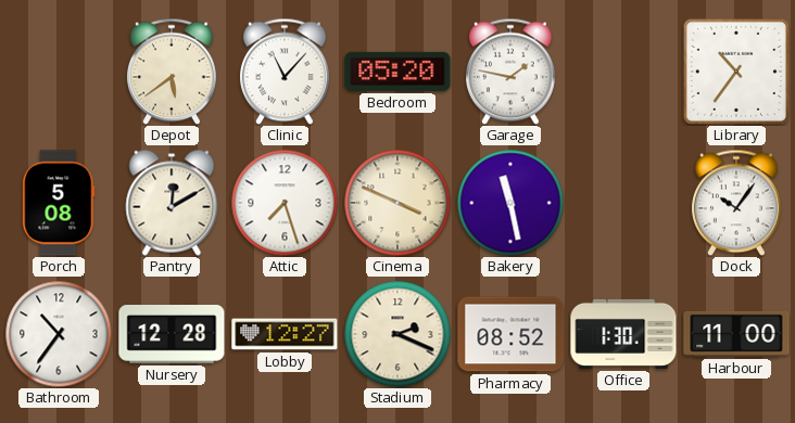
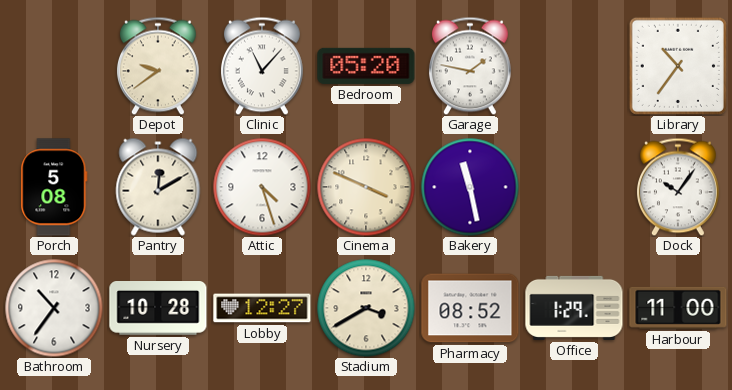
Depot: 5:39 -> 9:39
Attic: 7:27 -> 4:27
Nursery: 12:28 -> 10:28
Stadium: 2:19 -> 3:40
Office: 1:30 -> 1:29
